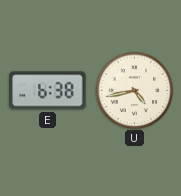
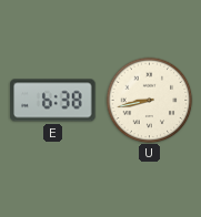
U: 4:43 -> 8:43
